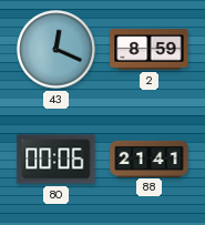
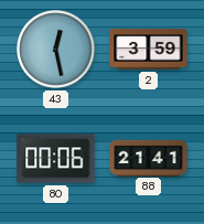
43: 12:19 -> 12:28
2: 8:59 -> 3:59
